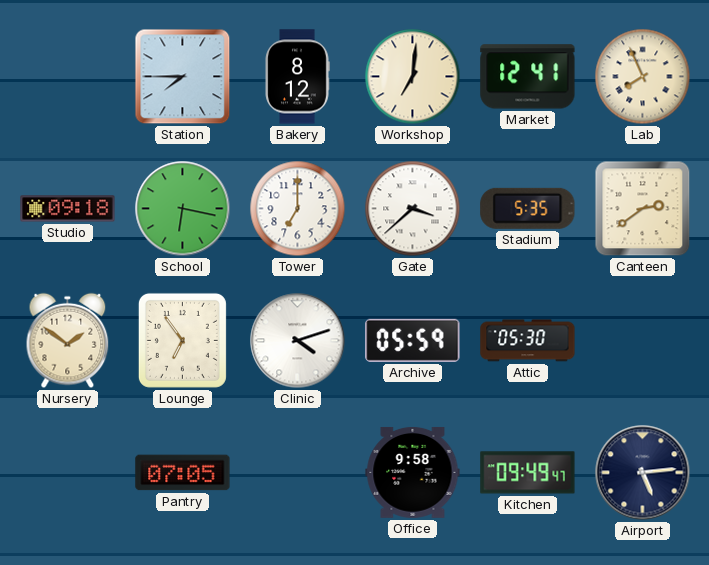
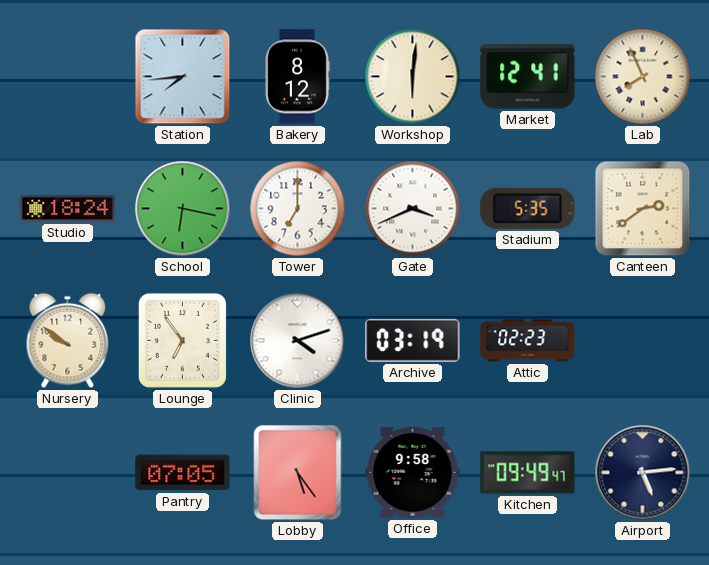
Station: 7:45 -> 7:44
Workshop: 7:01 -> 6:01
Studio: 09:18 -> 18:24
Gate: 3:38 -> 3:41
Nursery: 1:51 -> 9:51
Archive: 05:59 -> 03:19
Attic: 05:30 -> 02:23
Lobby: none -> 5:24
